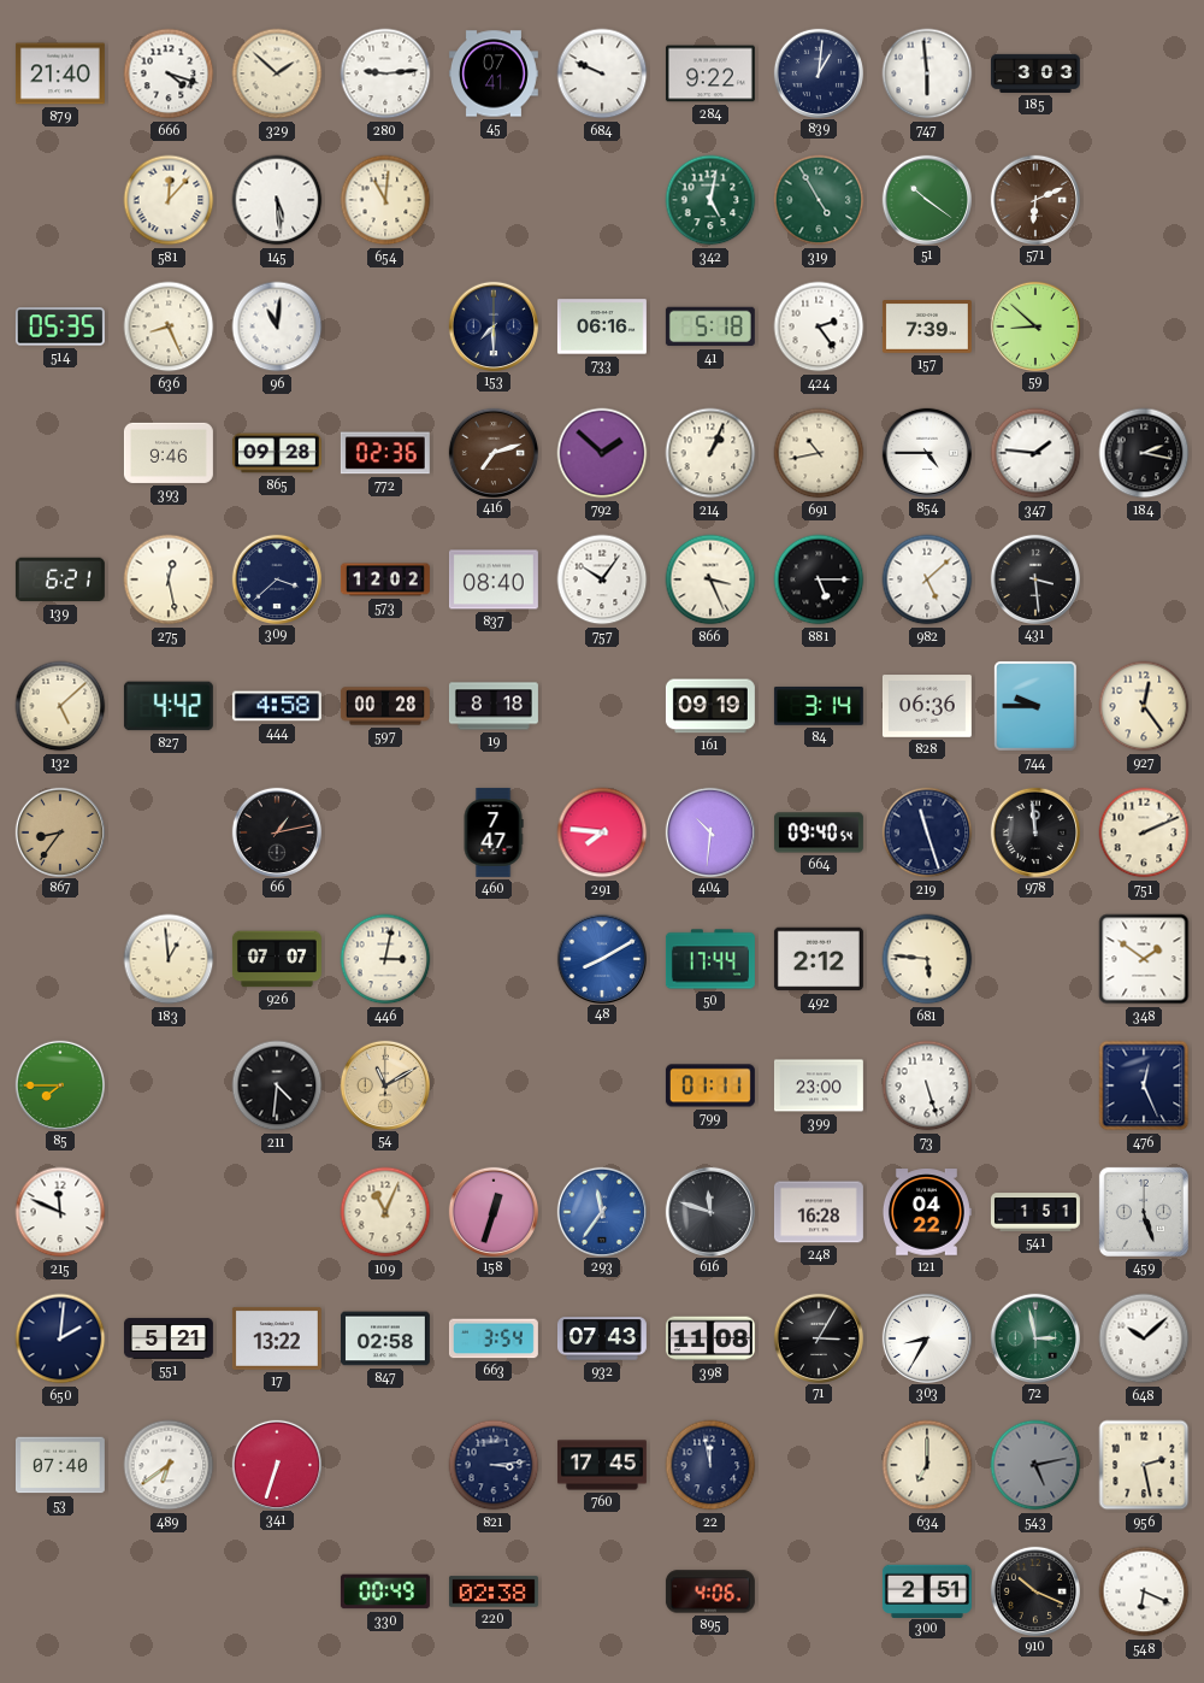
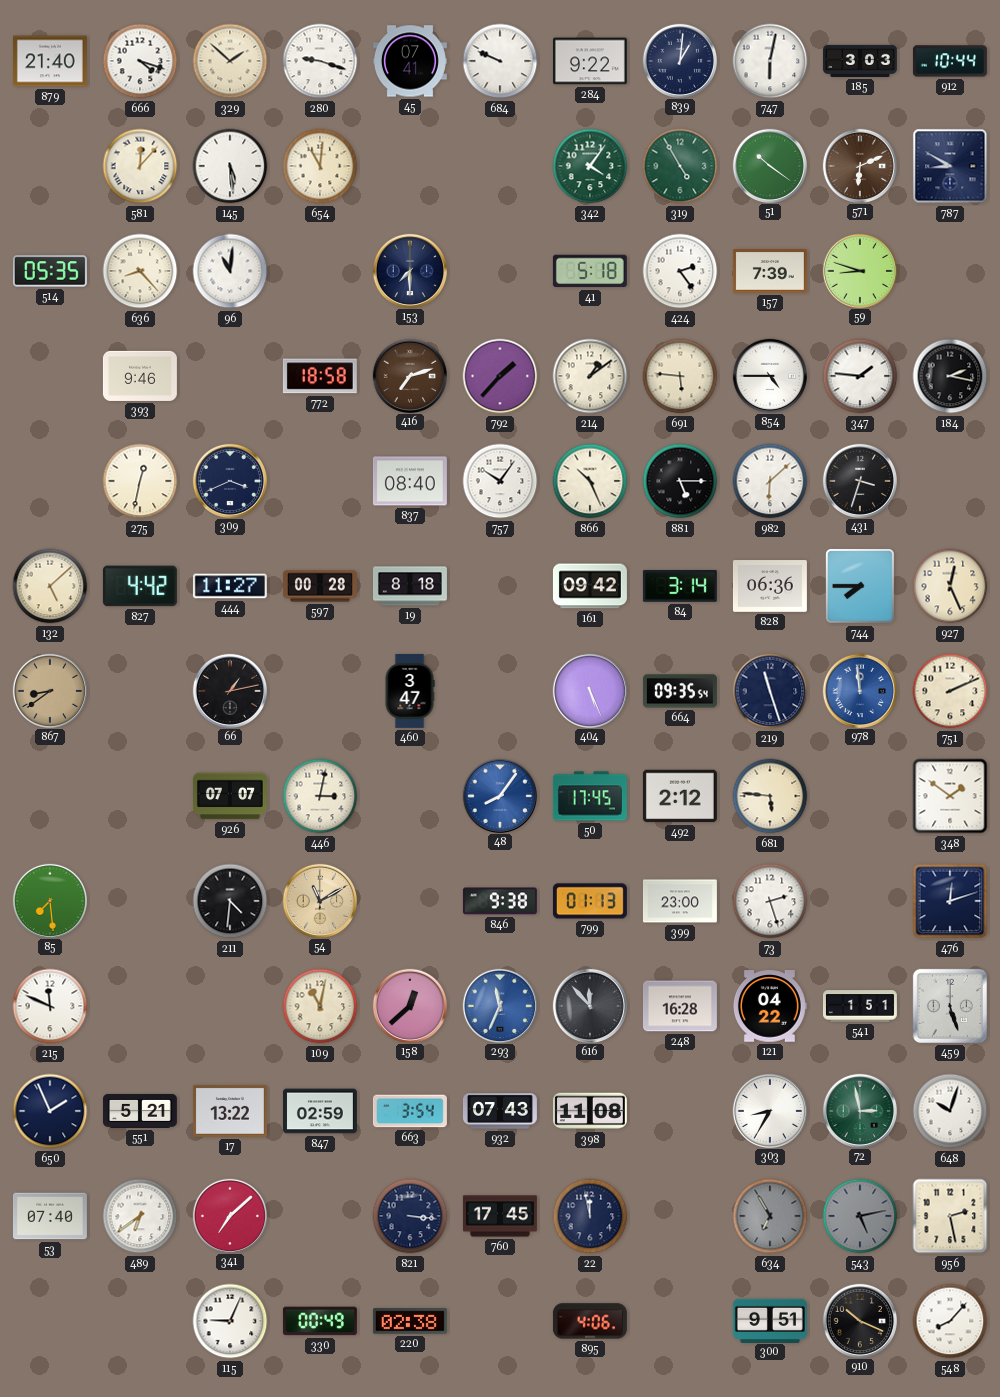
280: 9:14 -> 9:18
747: 5:59 -> 6:02
912: none -> 10:44
342: 5:02 -> 4:06
787: none -> 8:50
636: 8:26 -> 8:23
733: 06:16 -> none
59: 8:52 -> 8:48
865: 09:28 -> none
772: 02:36 -> 18:58
792: 1:52 -> 1:37
214: 1:04 -> 1:09
691: 10:43 -> 5:46
139: 6:21 -> none
275: 12:28 -> 12:32
309: 3:38 -> 3:41
573: 12:02 -> none
866: 3:26 -> 10:26
982: 5:08 -> 6:08
431: 3:29 -> 3:33
444: 4:58 -> 11:27
161: 09:19 -> 09:42
744: 9:45 -> 7:45
927: 12:24 -> 12:26
867: 8:36 -> 8:39
460: 7:47 -> 3:47
291: 7:46 -> none
404: 10:31 -> 5:26
664: 09:40 -> 09:35
978 dial: black -> blue
183: 12:59 -> none
48: 8:10 -> 8:06
50: 17:44 -> 17:45
85: 7:45 -> 7:29
846: none -> 9:38
799: 01:11 -> 01:13
73: 5:27 -> 2:27
476: 12:26 -> 12:12
109: 11:04 -> 11:02
158: 12:33 -> 12:38
293: 11:36 -> 11:34
616: 11:48 -> 11:53
650: 2:01 -> 1:56
847: 02:58 -> 02:59
71: 3:05 -> none
648: 10:08 -> 10:03
341: 6:33 -> 7:08
821: 3:14 -> 3:16
634: 7:00 -> 6:55
634 dial: cream -> grey
115: none -> 9:04
300: 2:51 -> 9:51
548: 6:19 -> 8:07
